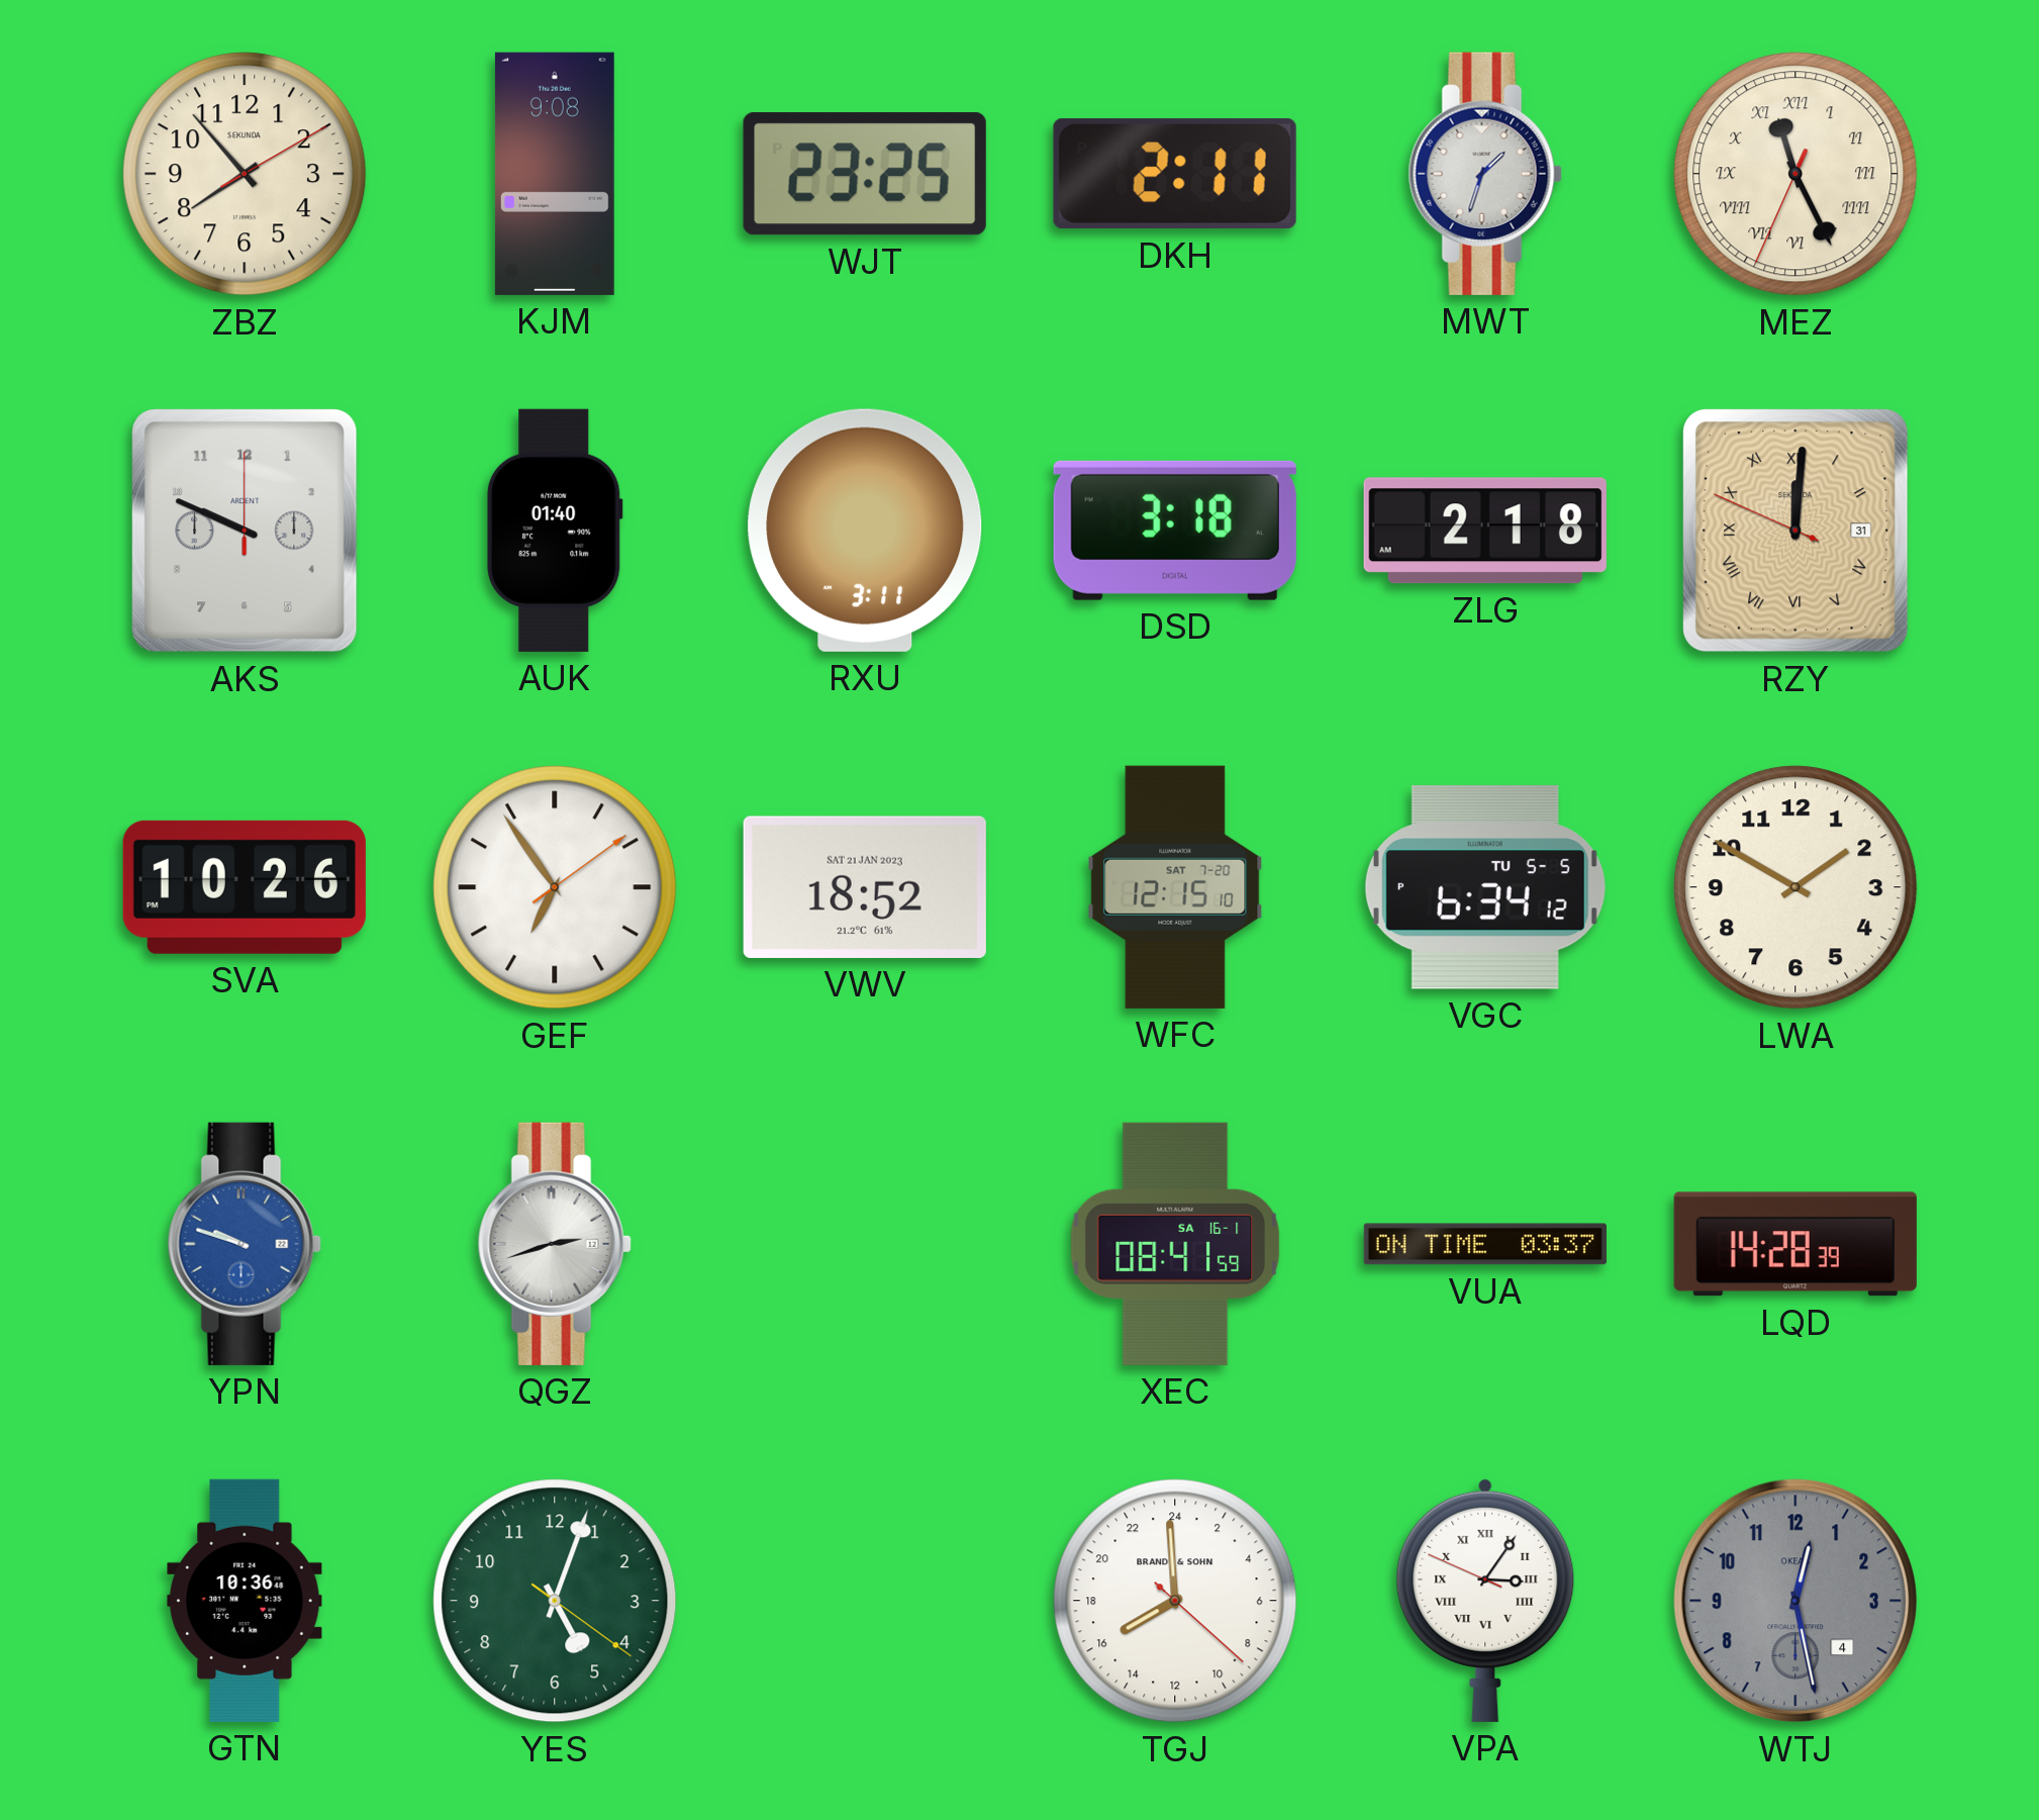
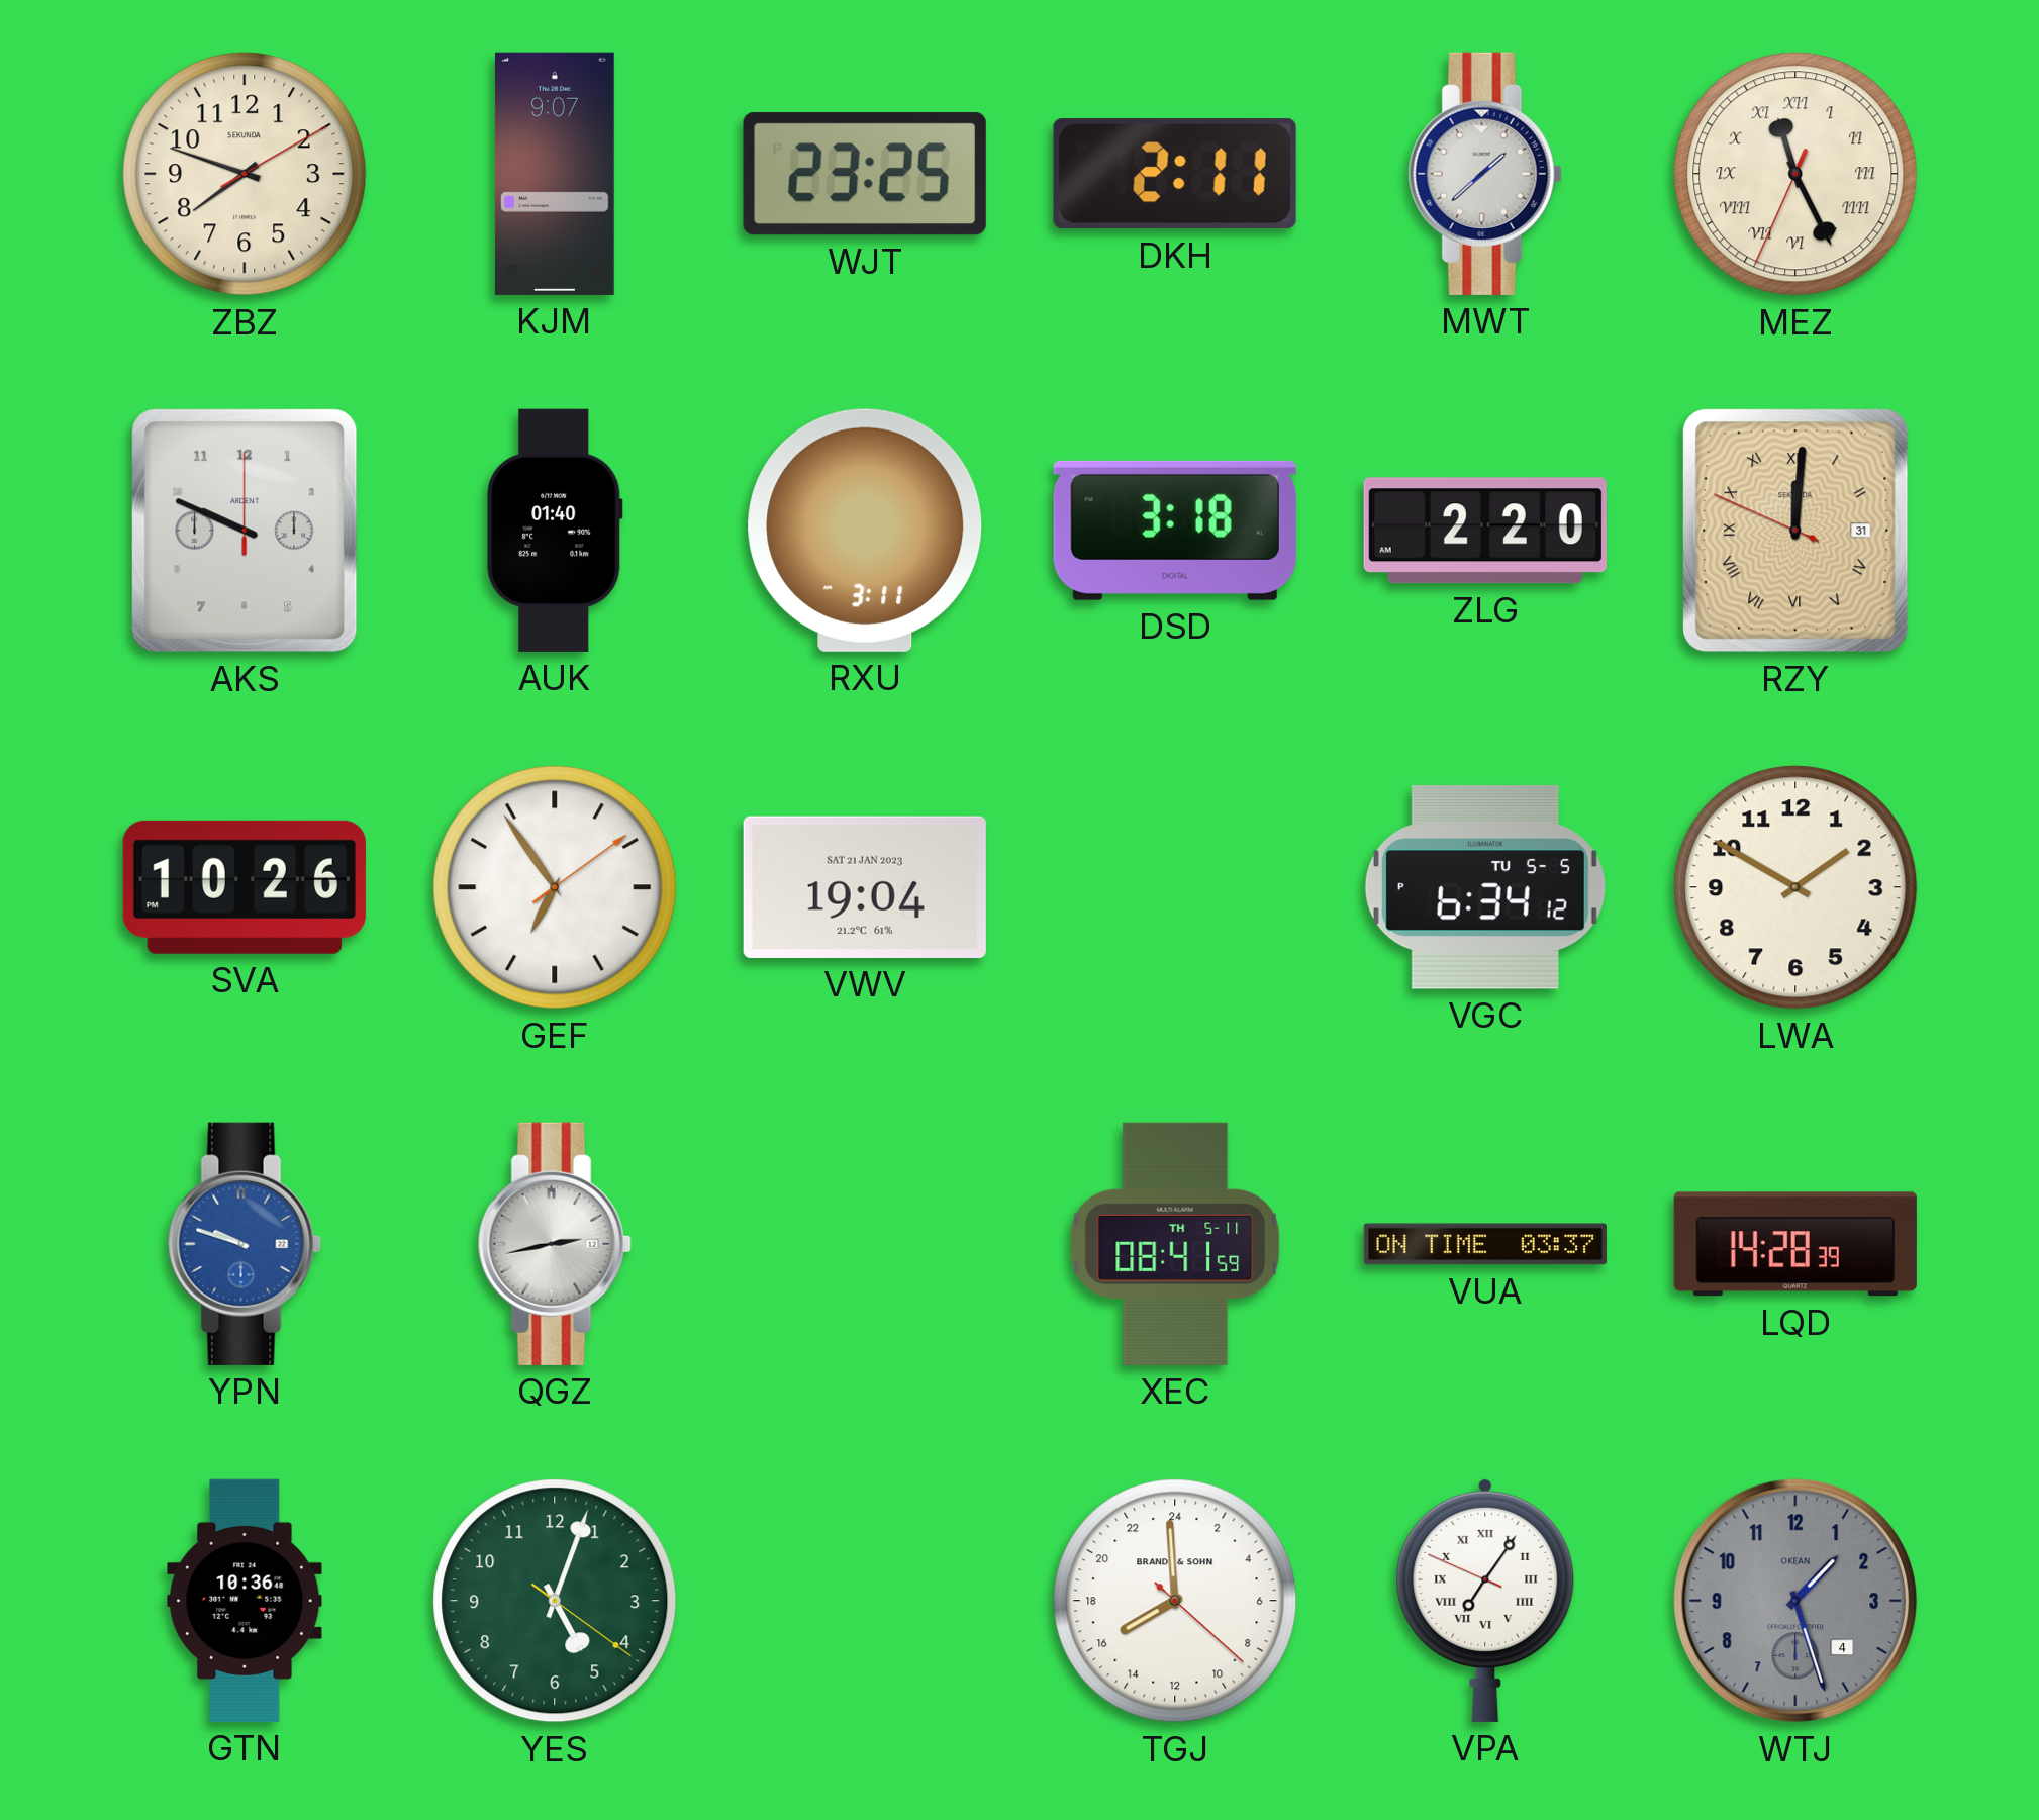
ZBZ: 7:53 -> 7:48
KJM: 9:08 -> 9:07
MWT: 1:33 -> 1:38
ZLG: 2:18 -> 2:20
VWV: 18:52 -> 19:04
WFC: 12:15 -> none
QGZ: 2:42 -> 2:43
XEC date: SA 16-1 -> TH 5-11
VPA: 3:05 -> 7:05
WTJ: 12:28 -> 1:27
